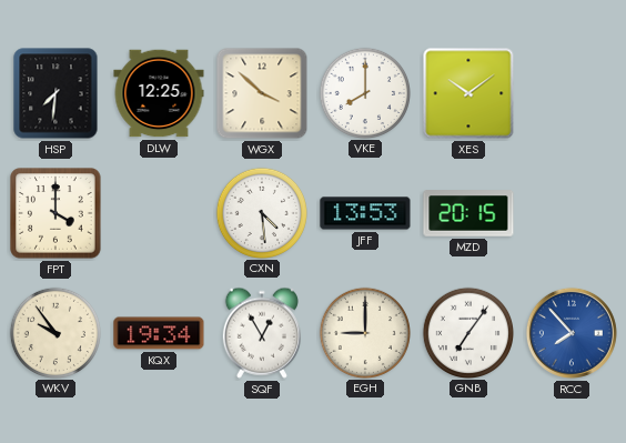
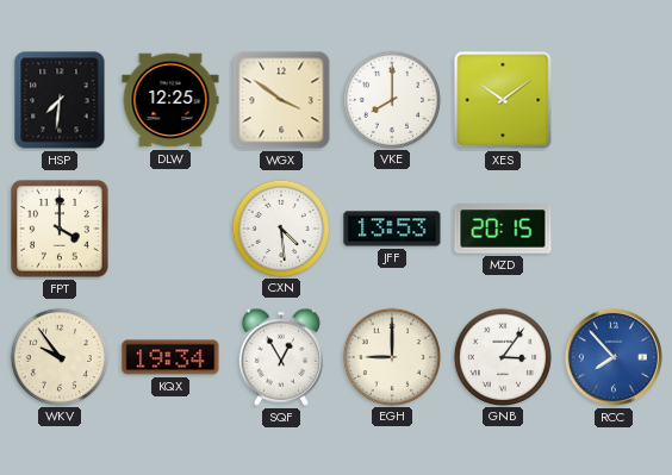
WGX: 3:52 -> 3:51
GNB: 7:06 -> 3:06
